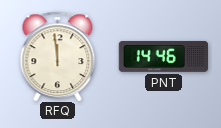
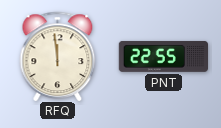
PNT: 14:46 -> 22:55
